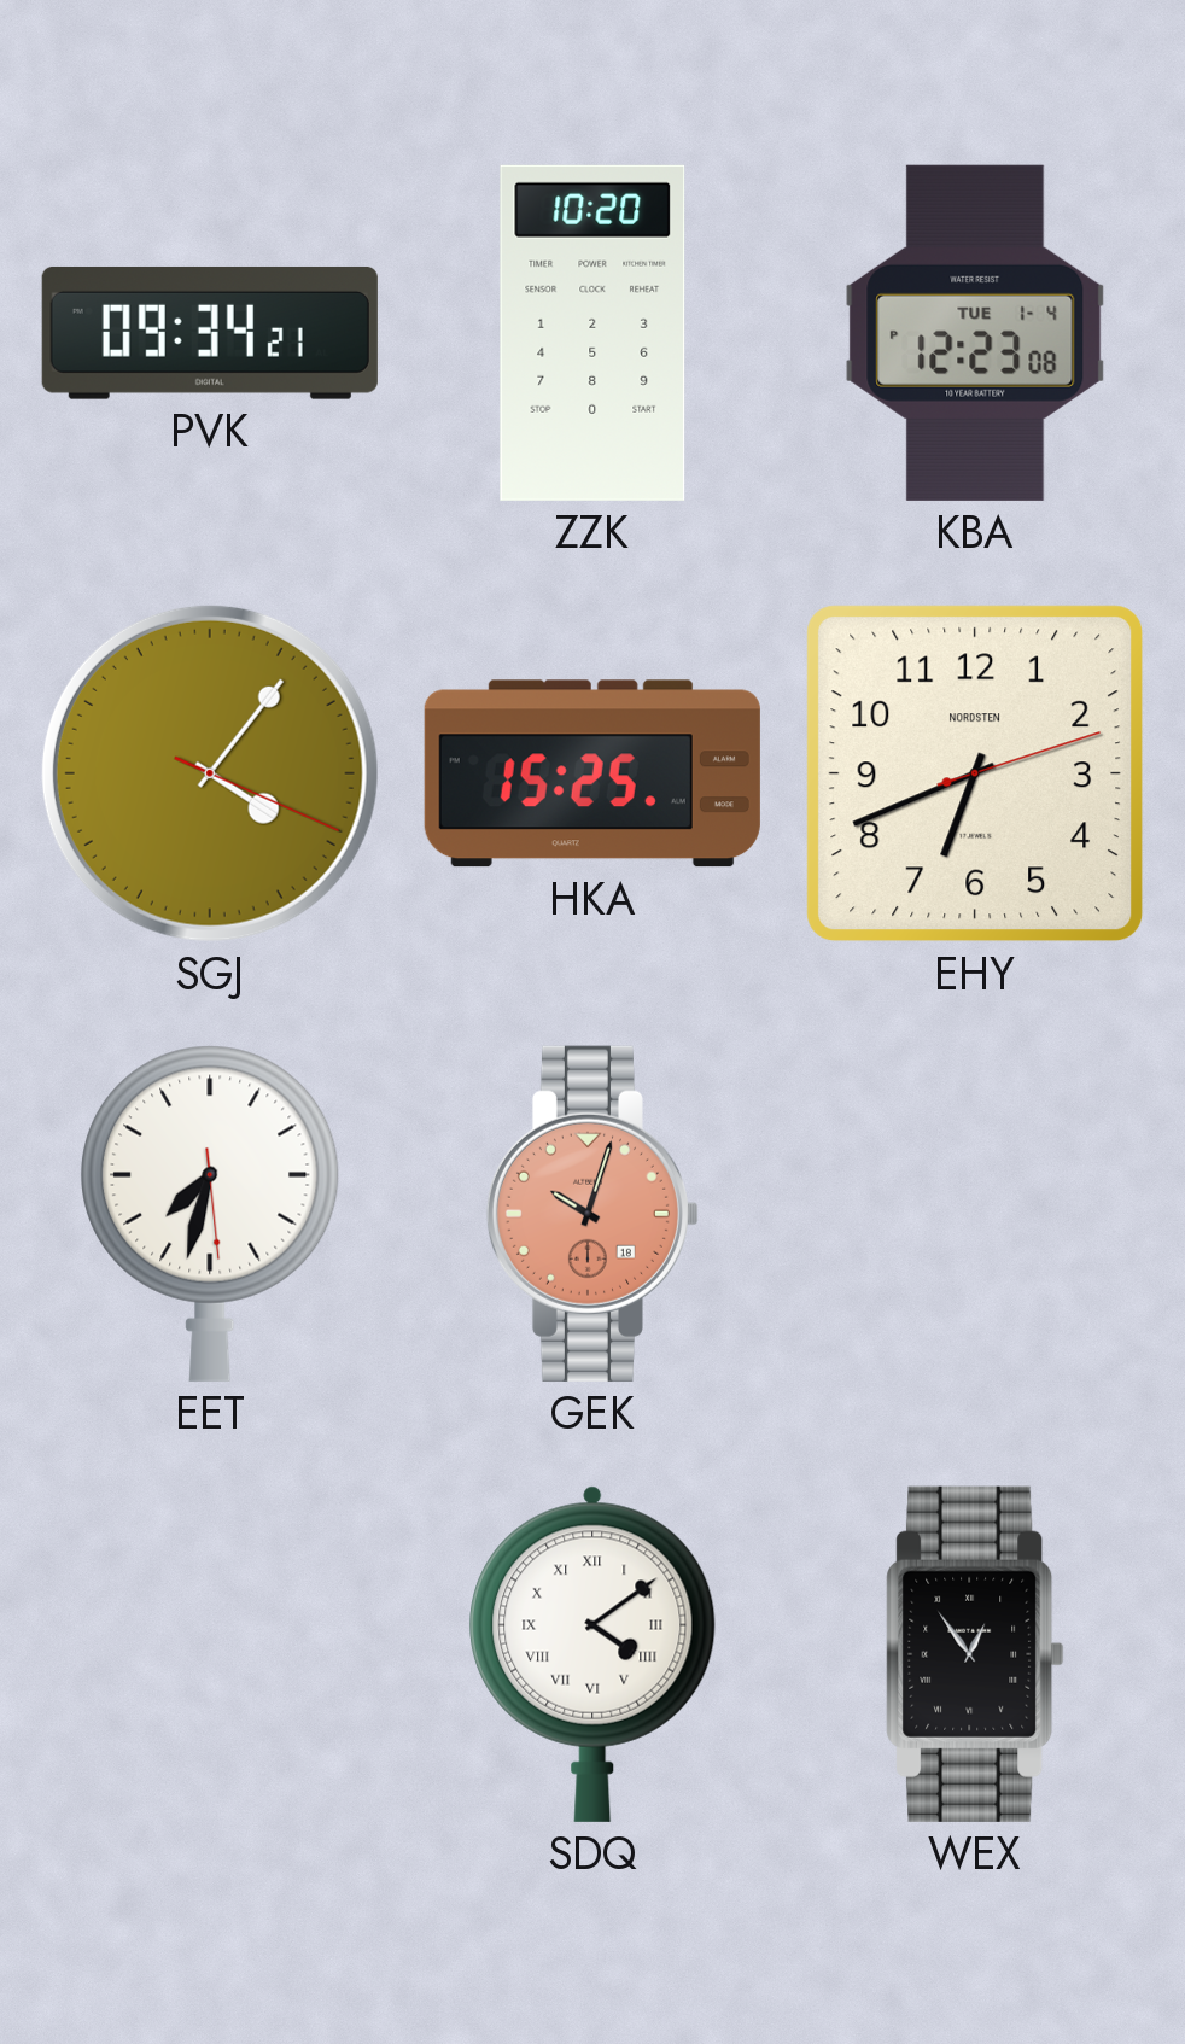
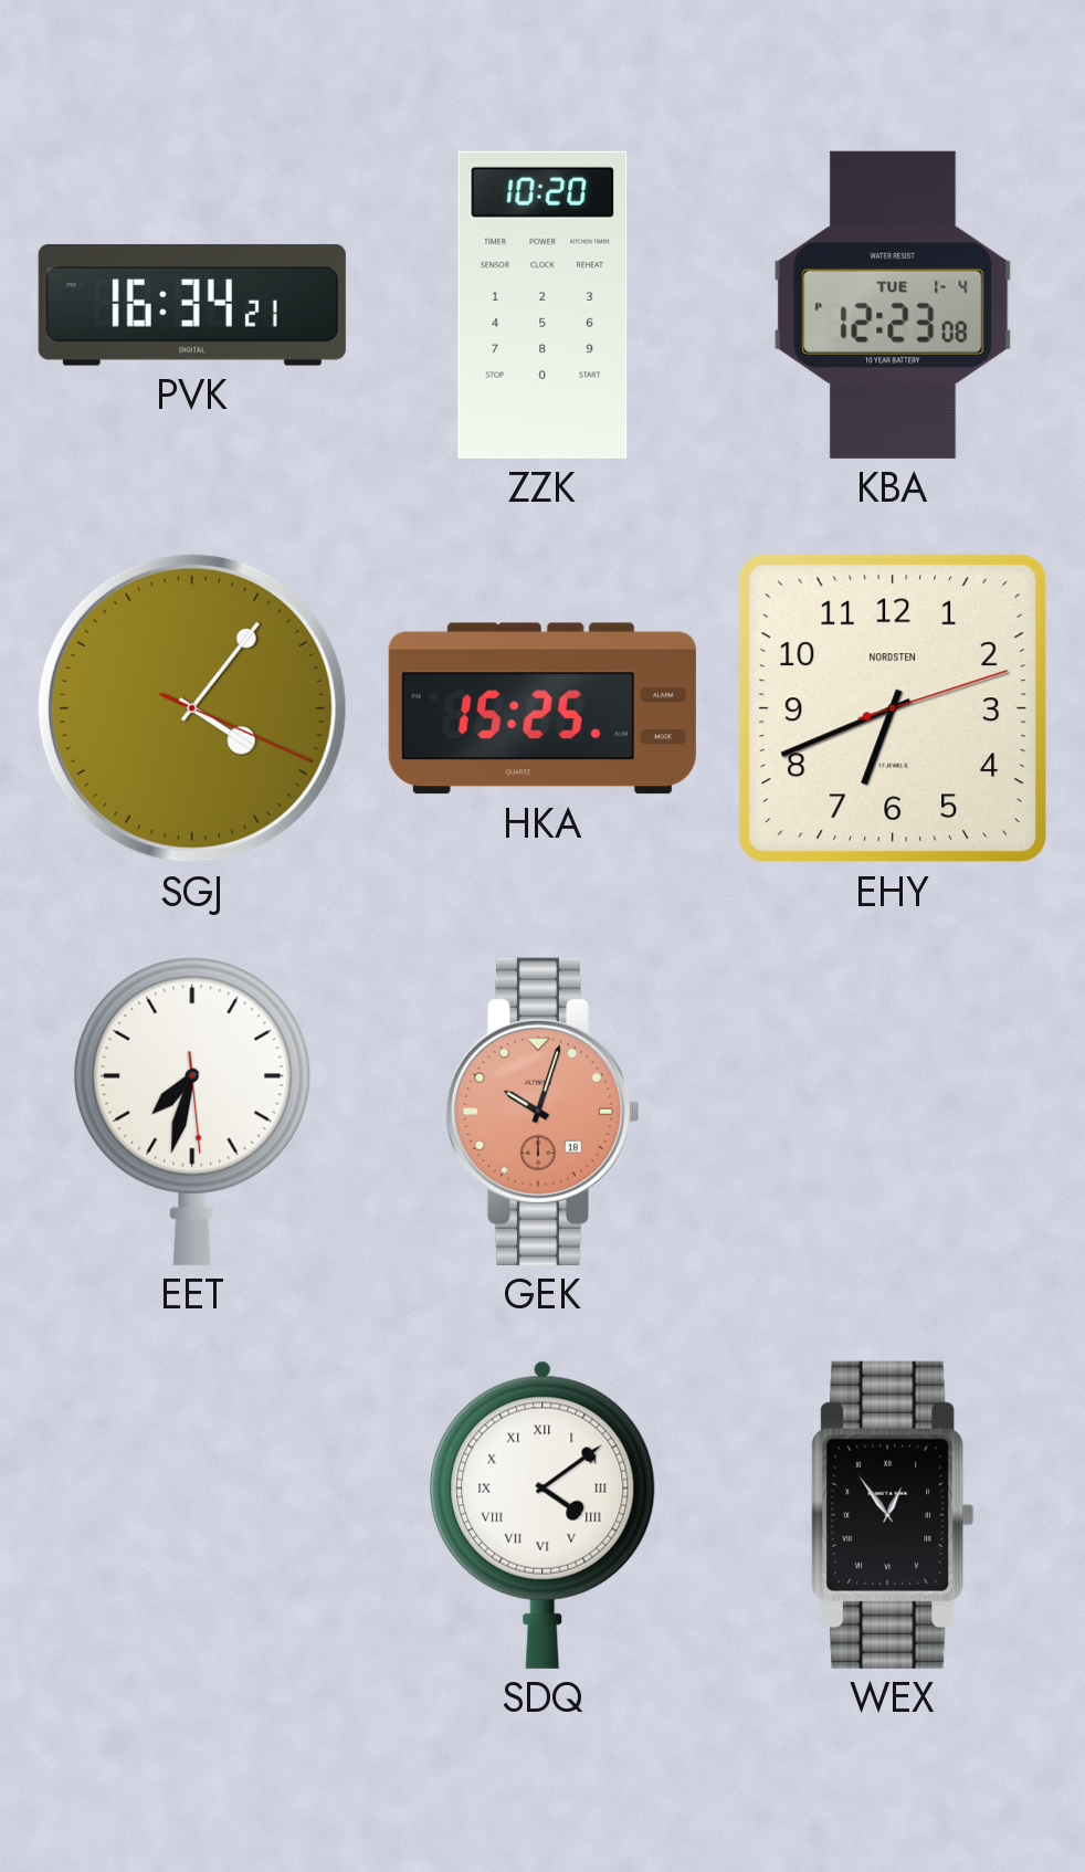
PVK: 09:34 -> 16:34
